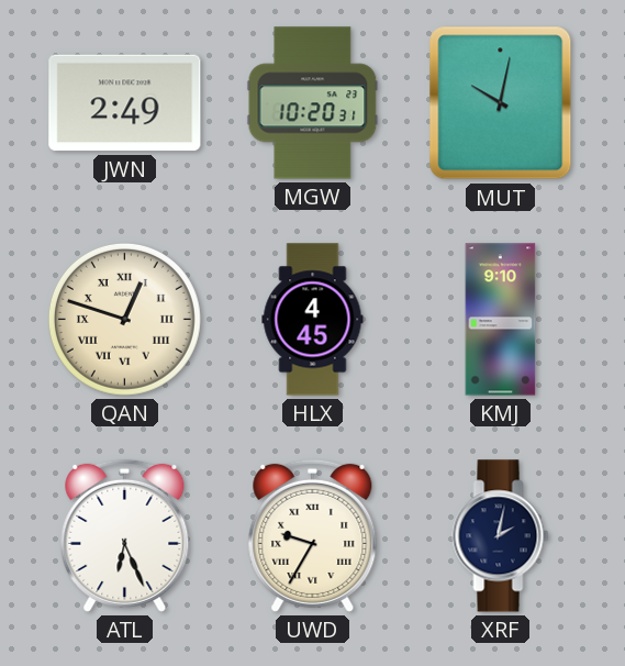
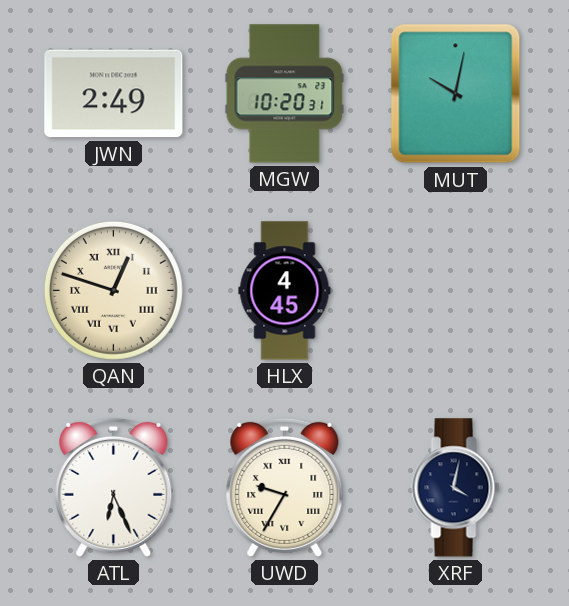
KMJ: 9:10 -> none
XRF: 2:02 -> 4:02
